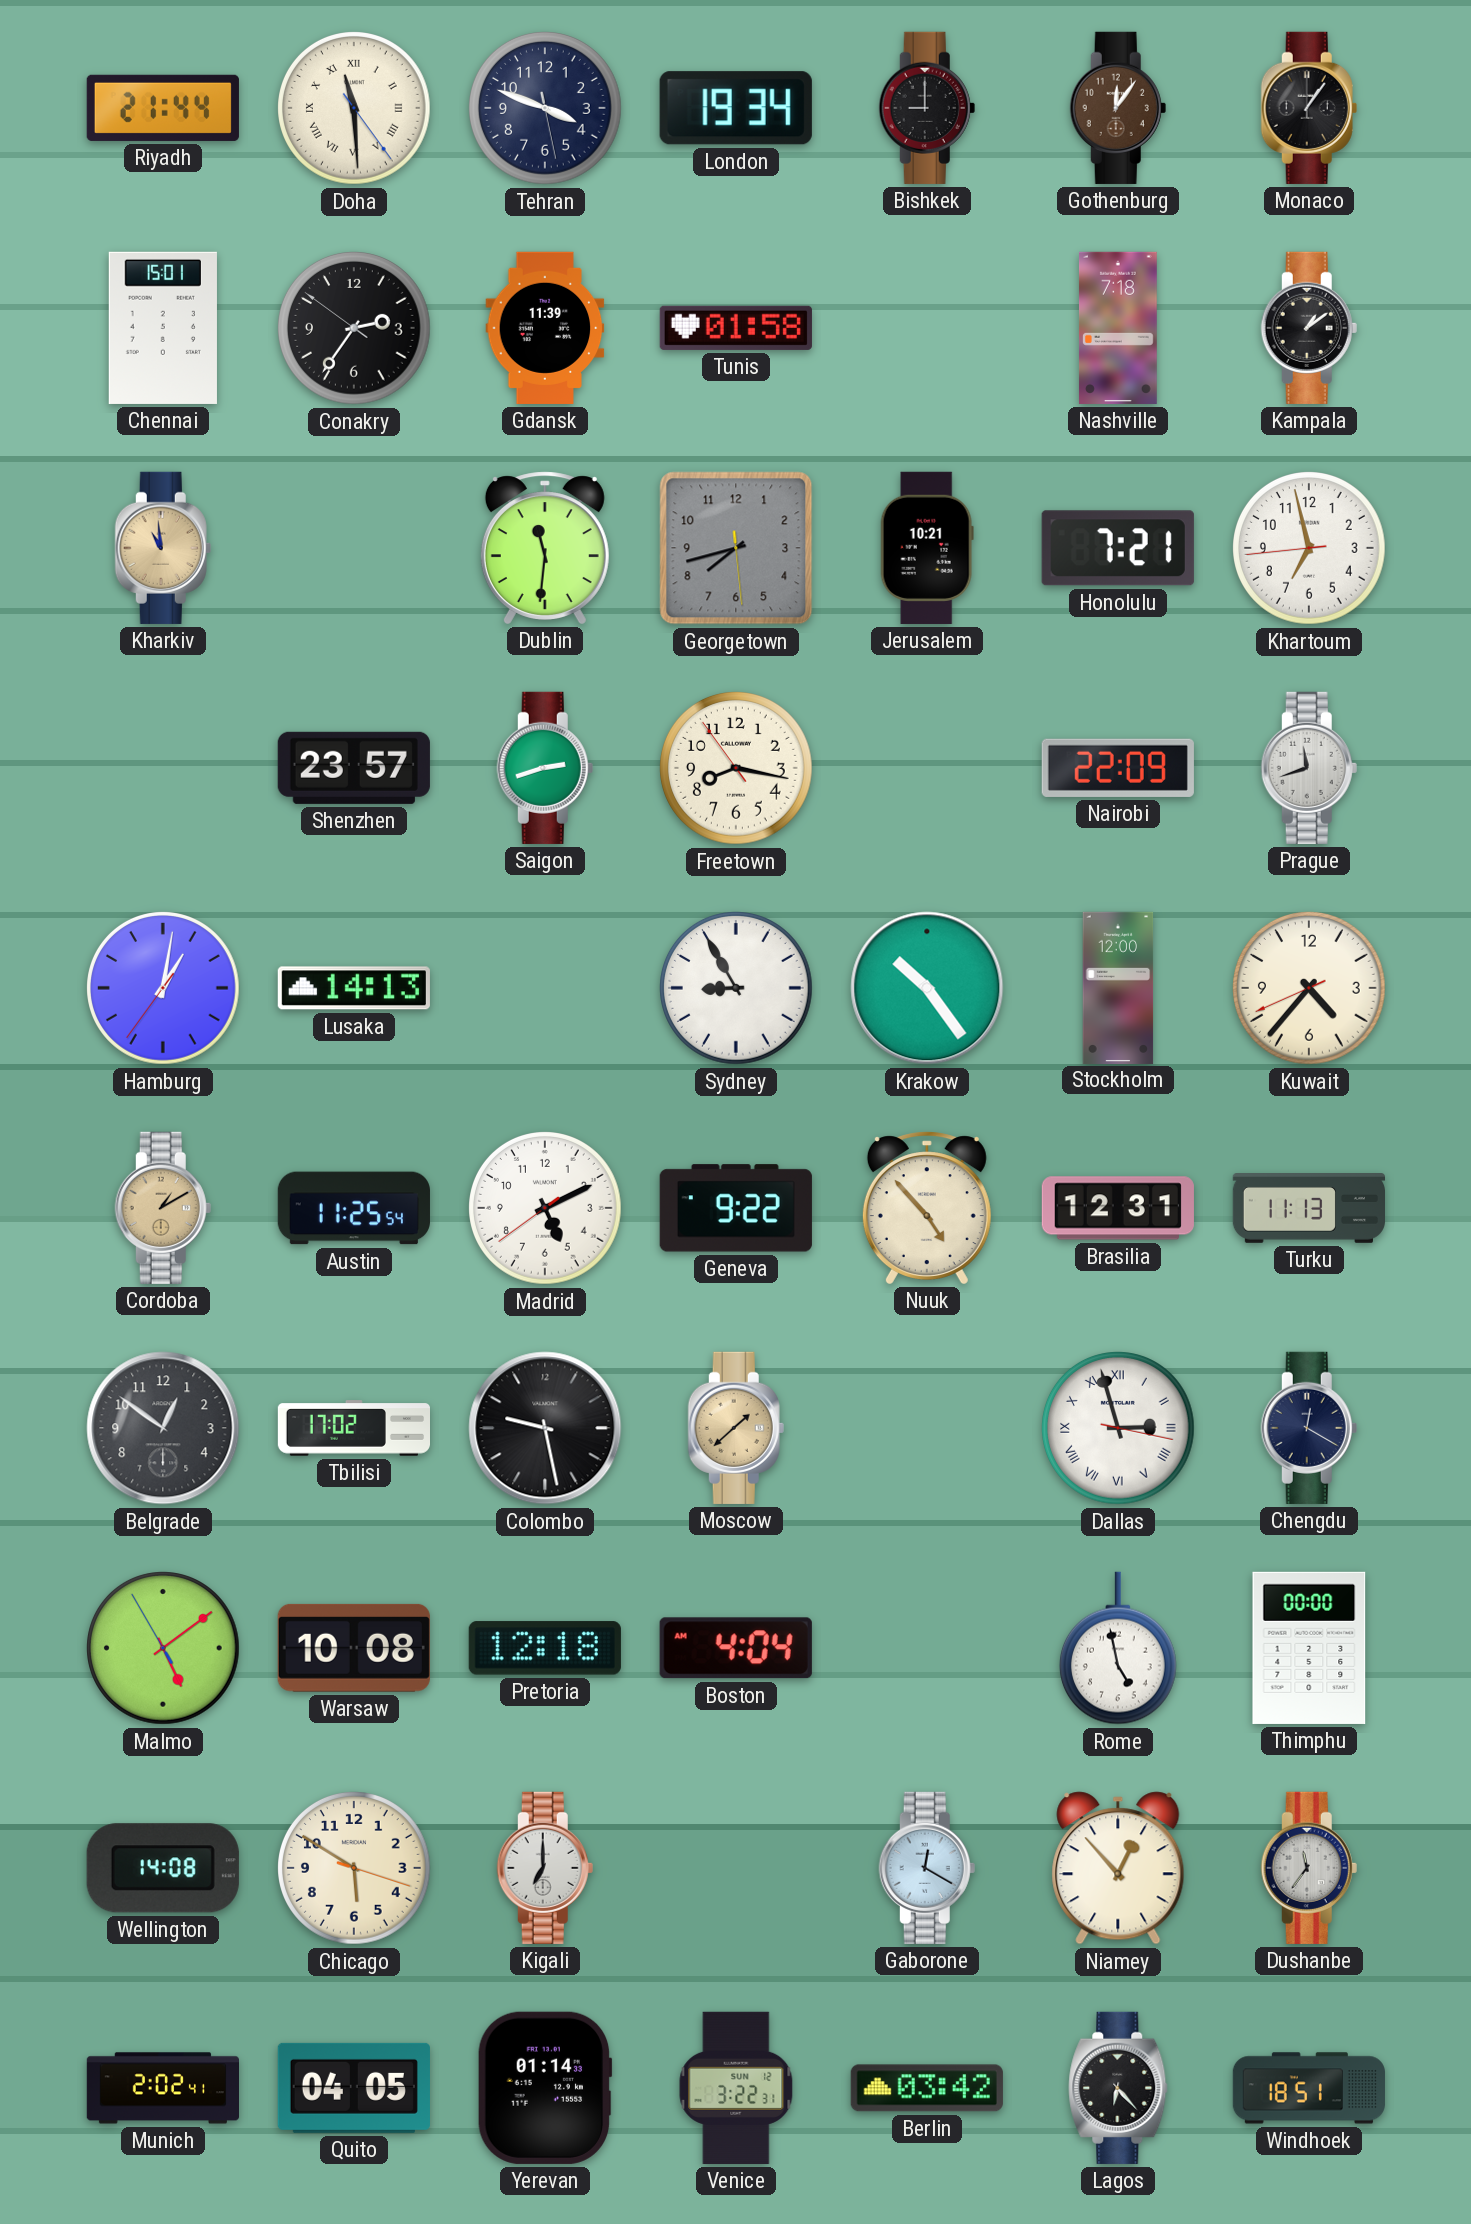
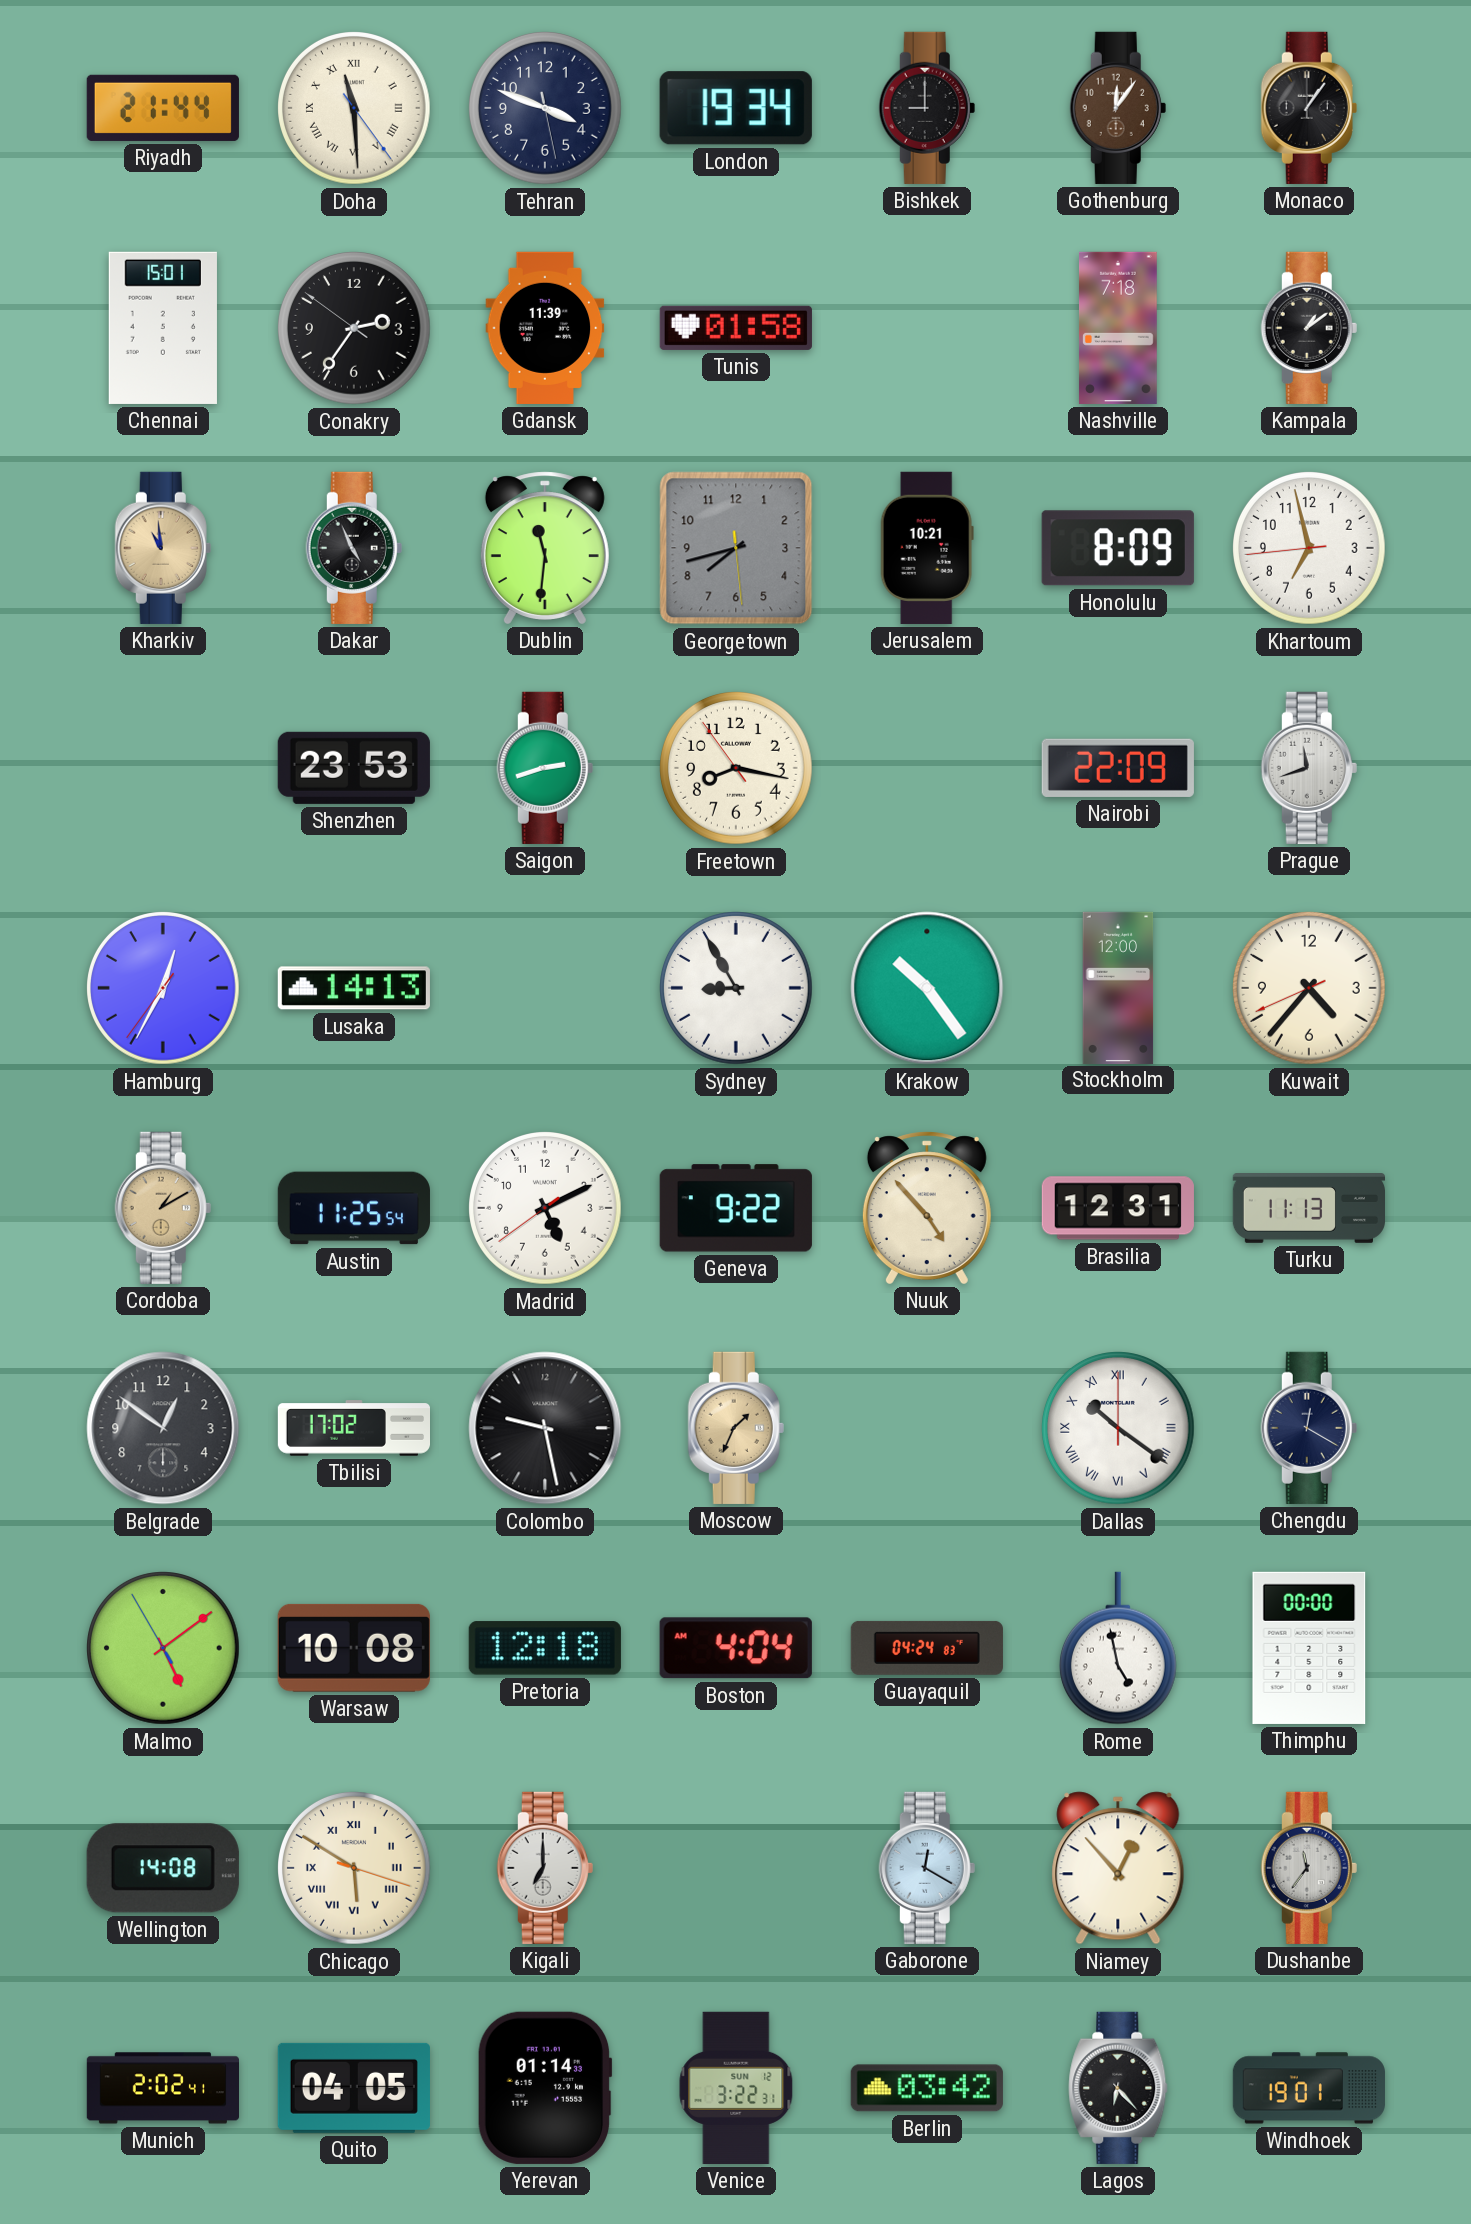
Dakar: none -> 4:56
Honolulu: 7:21 -> 8:09
Shenzhen: 23:57 -> 23:53
Hamburg: 1:01 -> 12:34
Moscow: 1:38 -> 1:34
Dallas: 2:57 -> 10:21
Guayaquil: none -> 04:24
Chicago numerals: Arabic -> Roman
Windhoek: 18:51 -> 19:01
